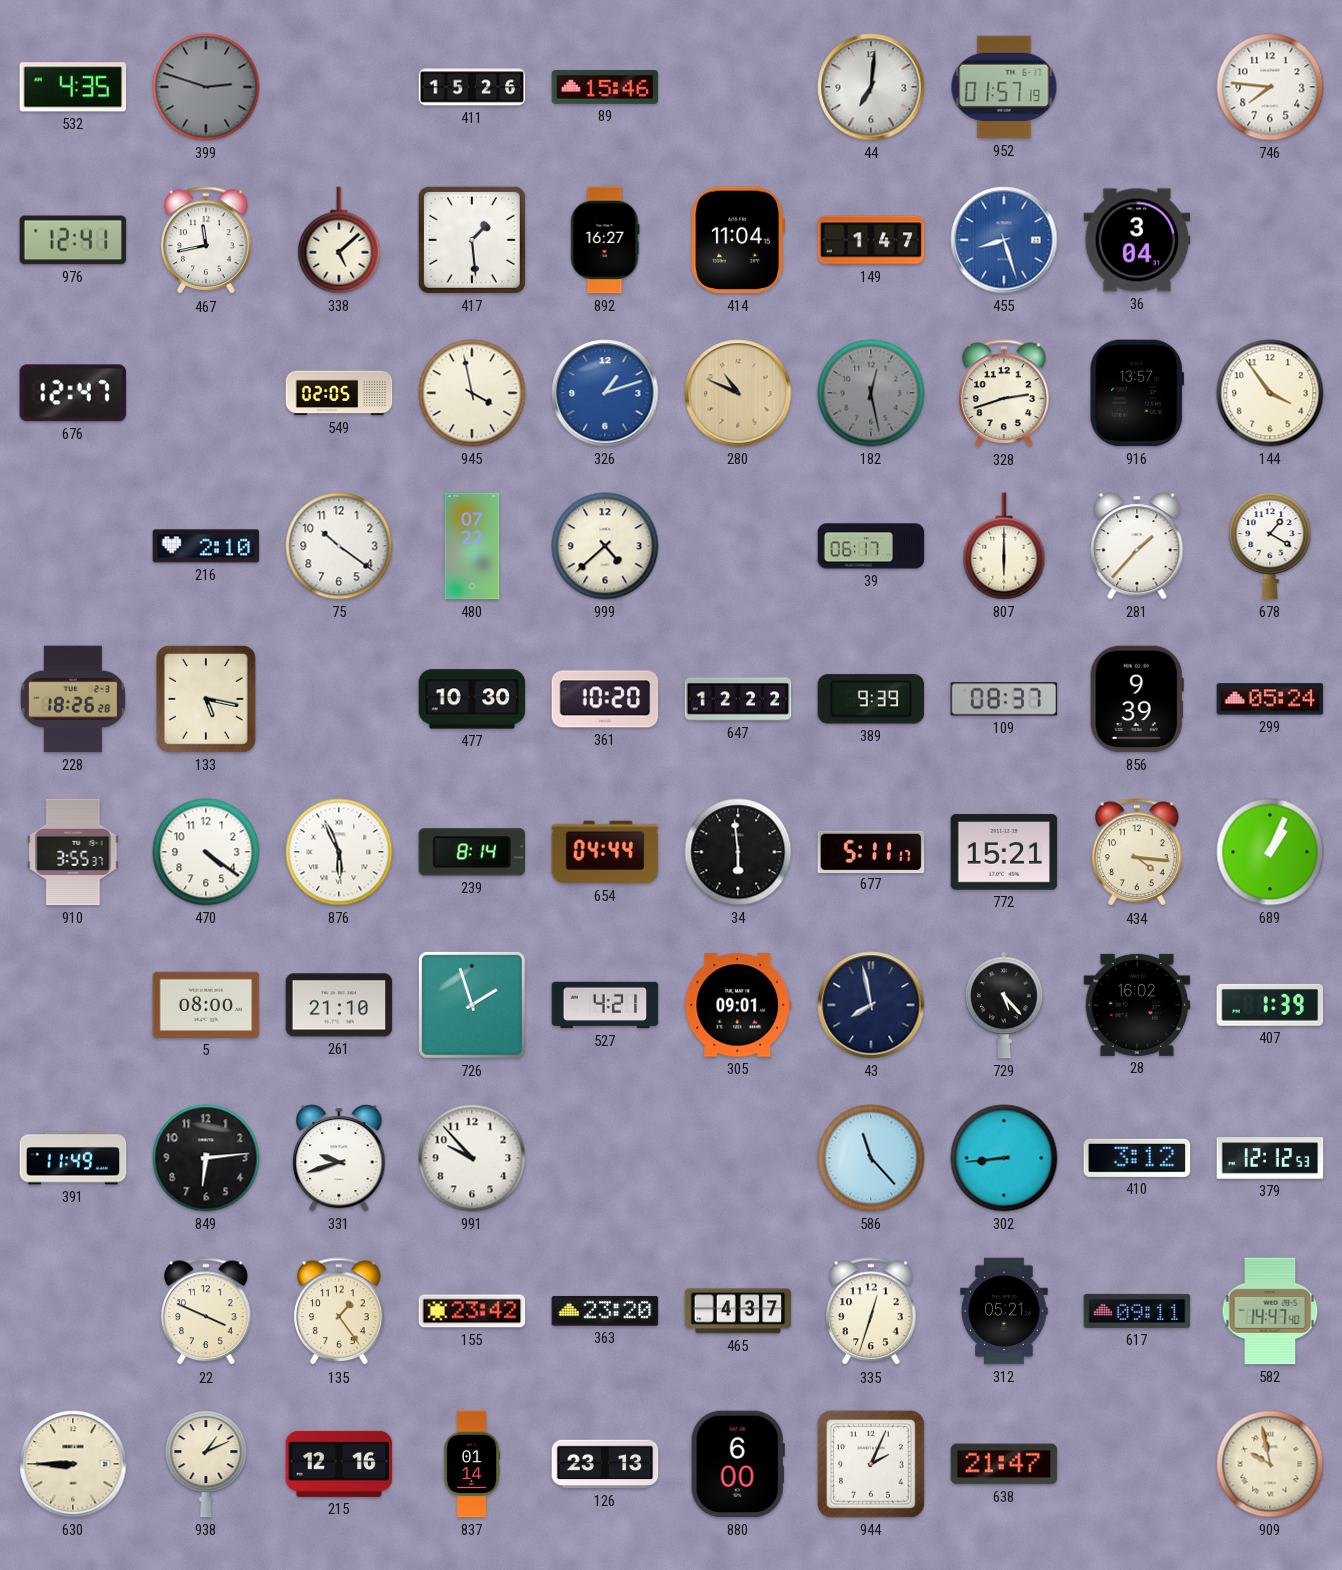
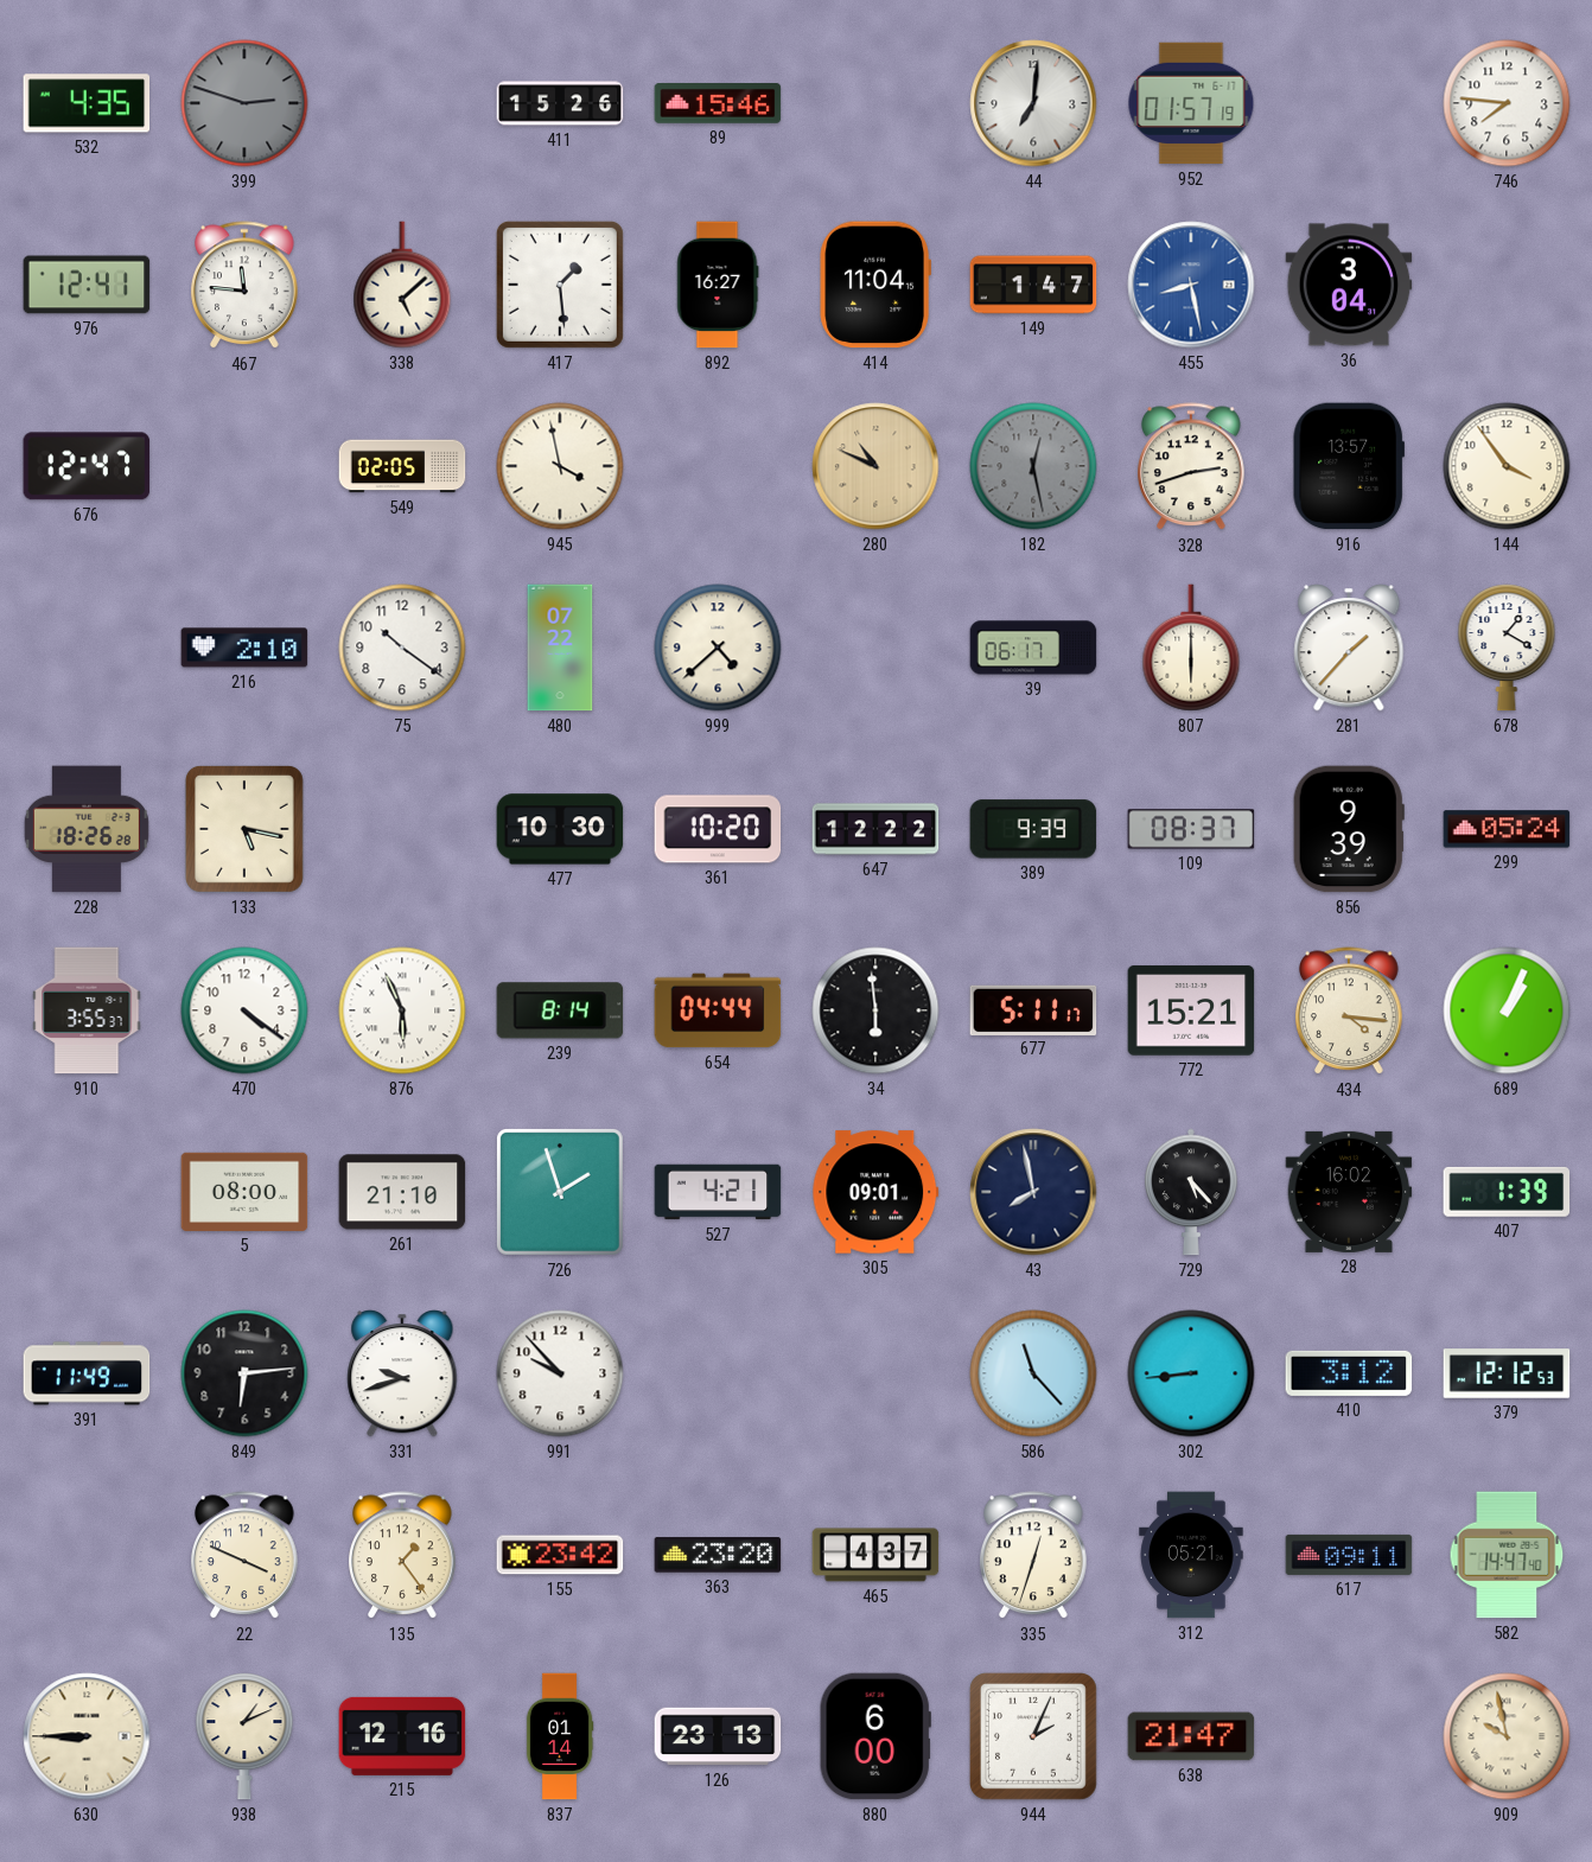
467: 11:43 -> 11:46
455: 8:27 -> 8:28
326: 1:12 -> none
